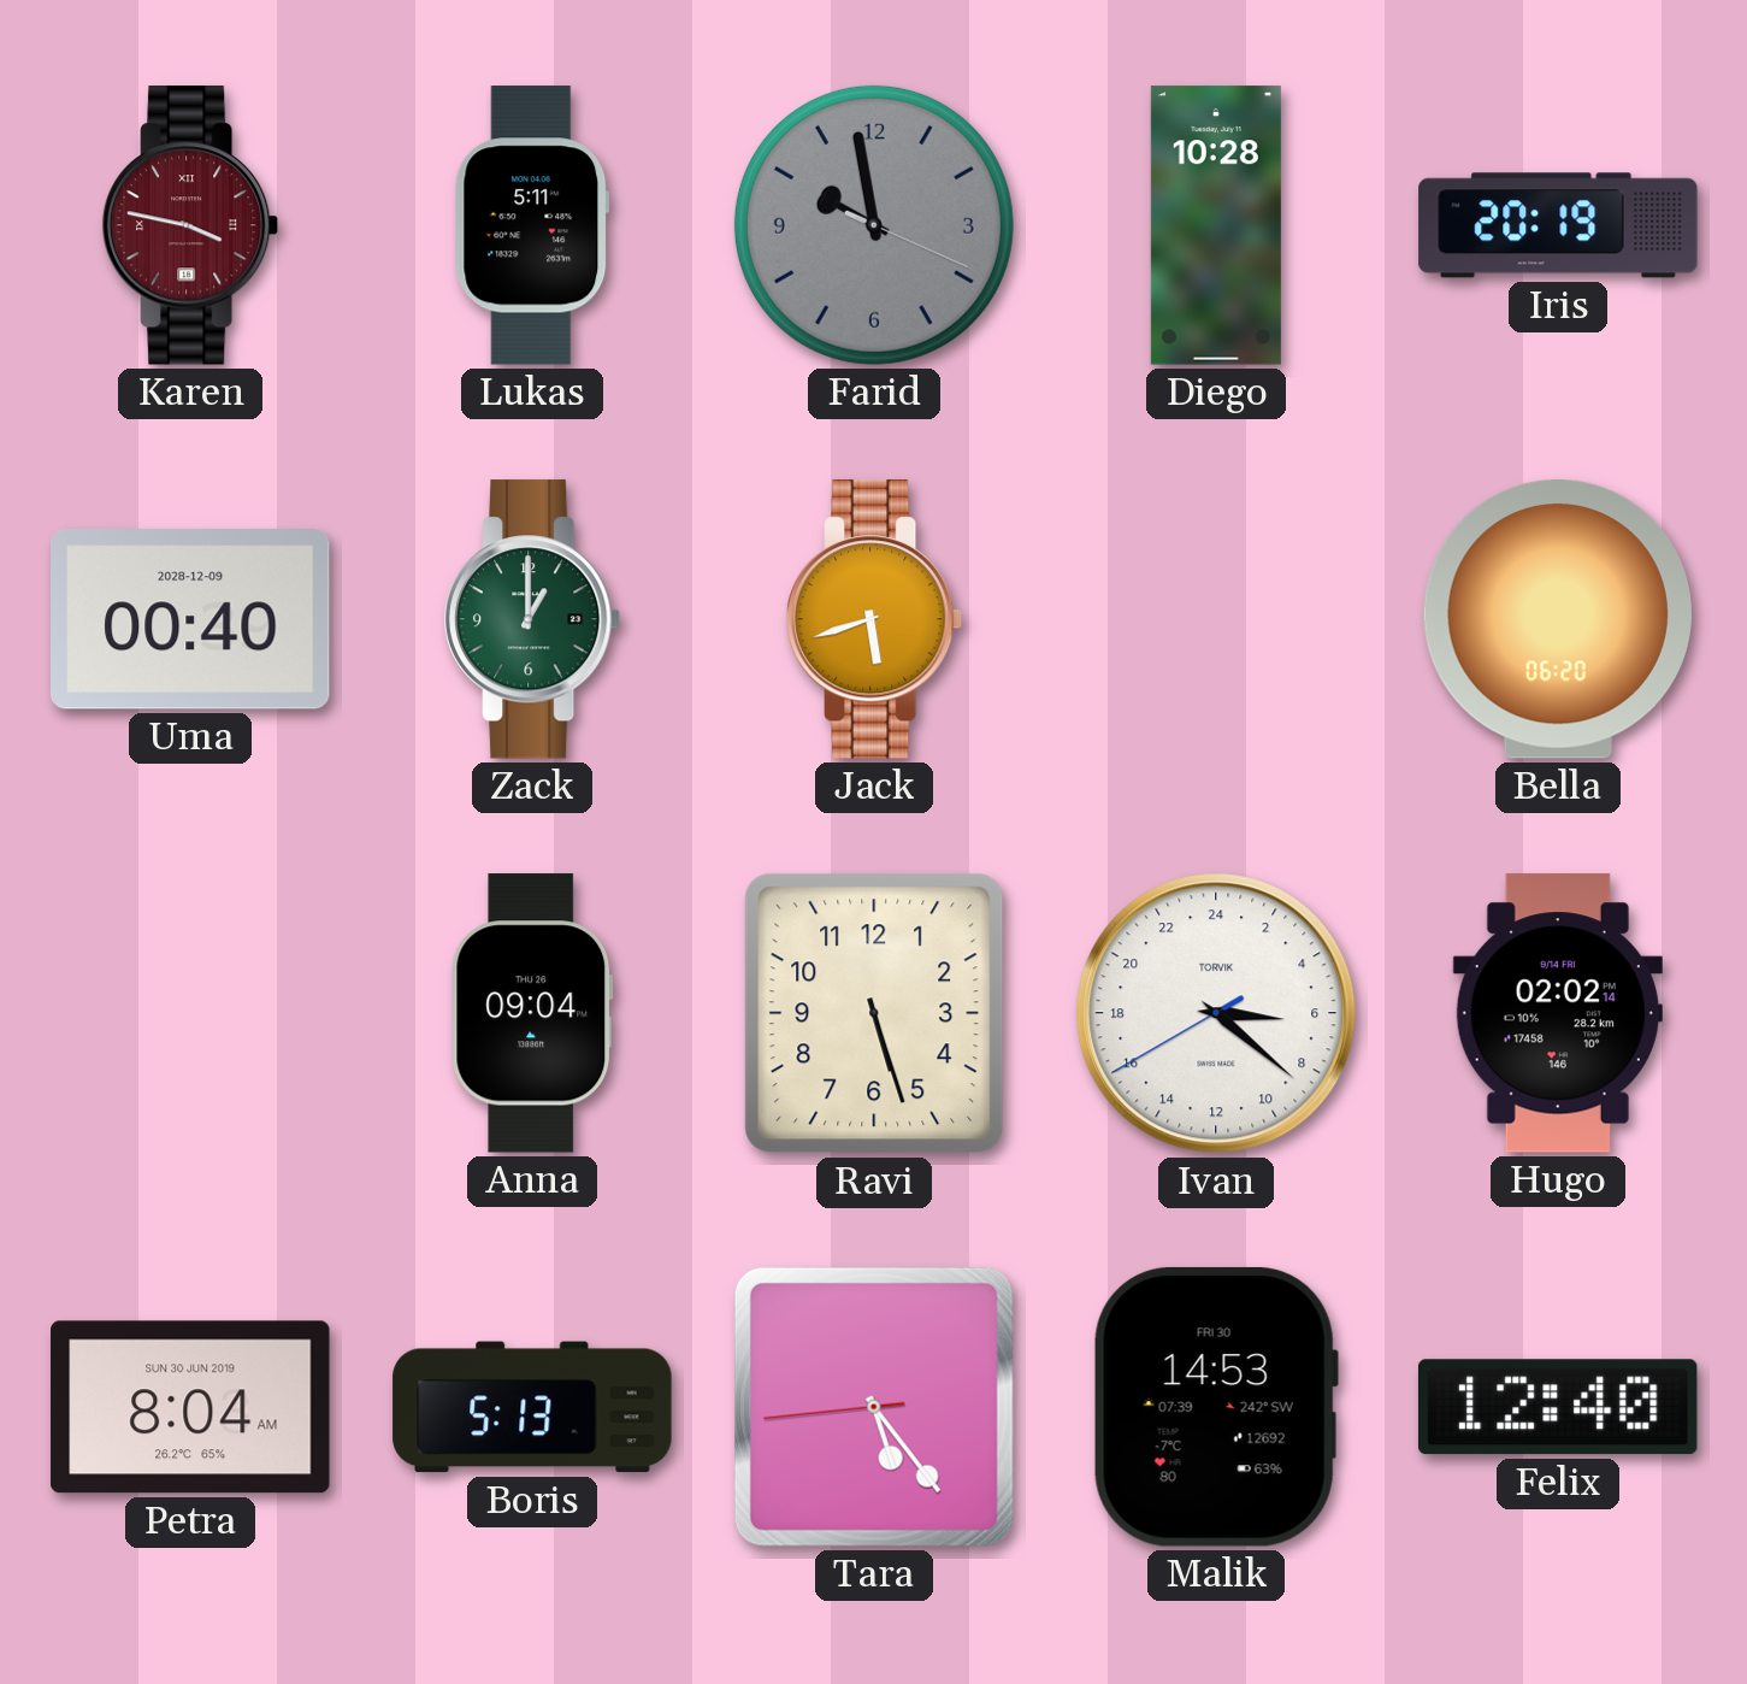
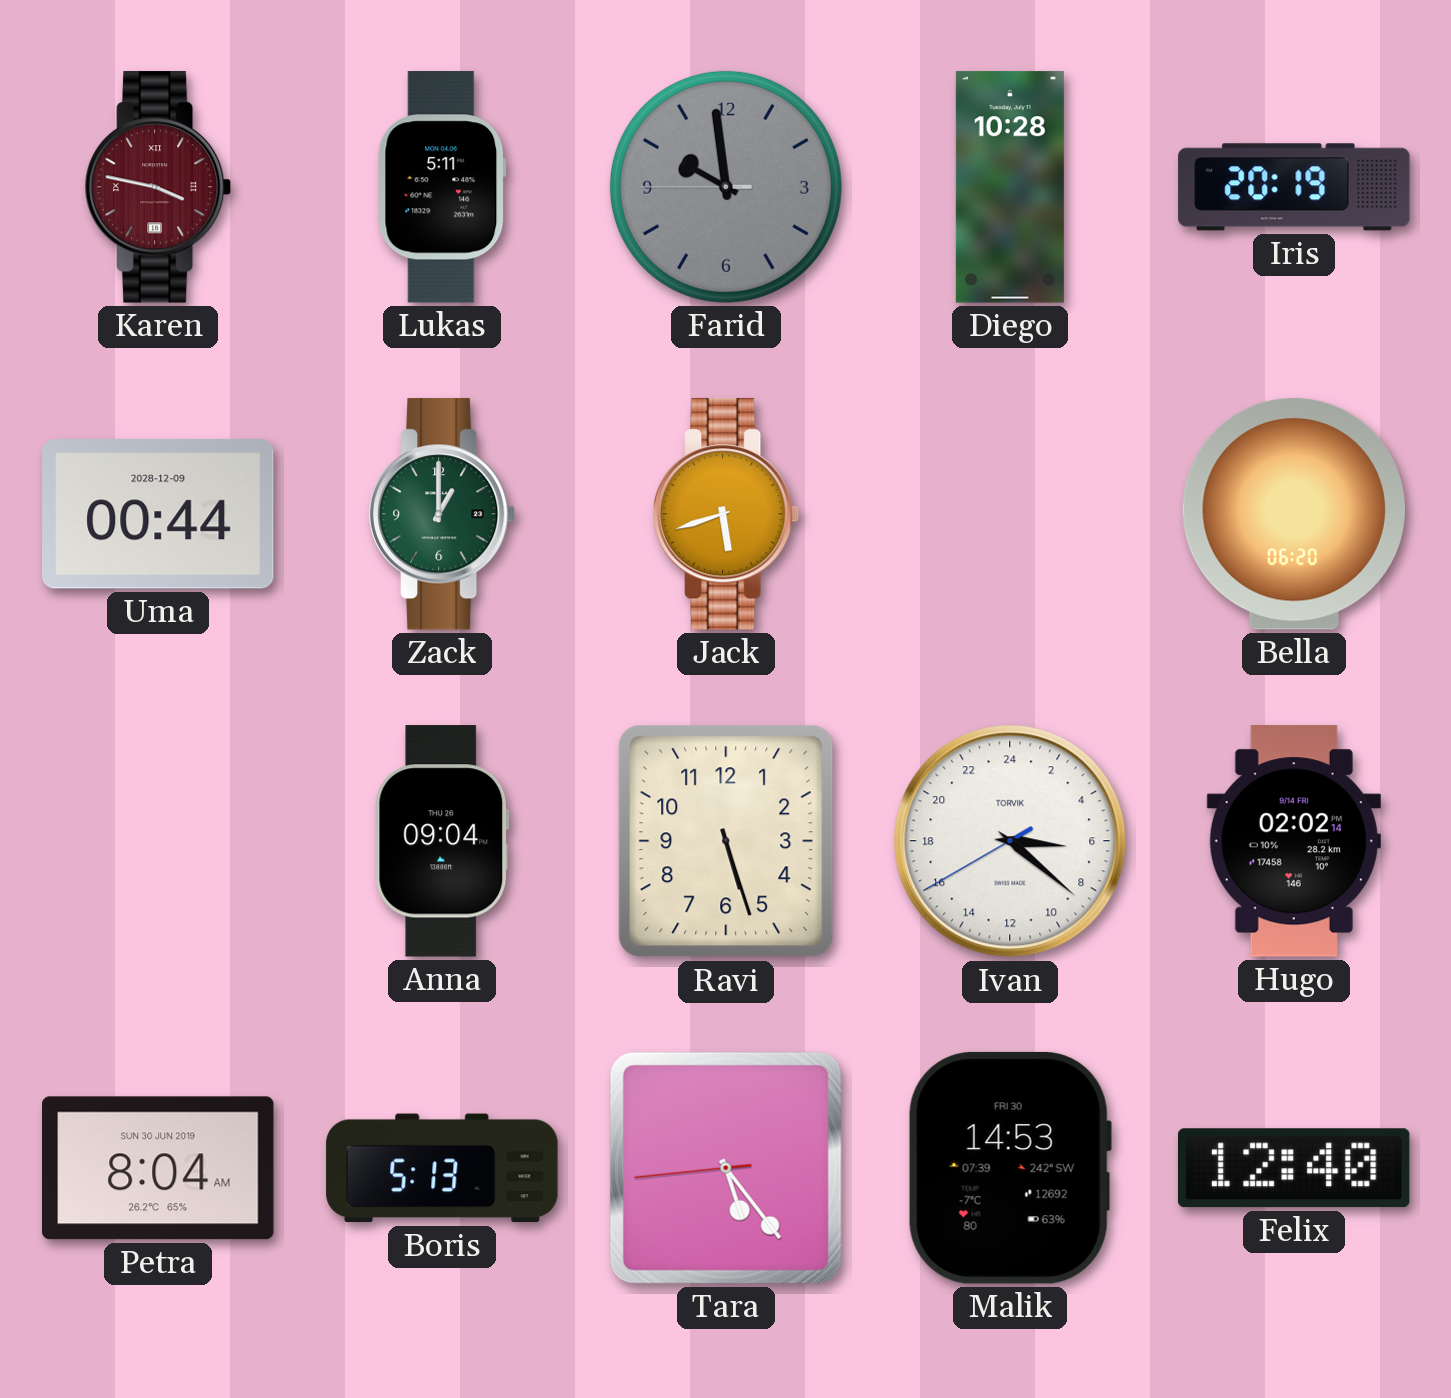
Farid: 9:58:19 -> 9:58:45
Uma: 00:40 -> 00:44
